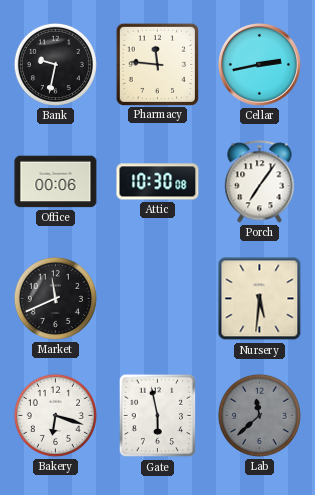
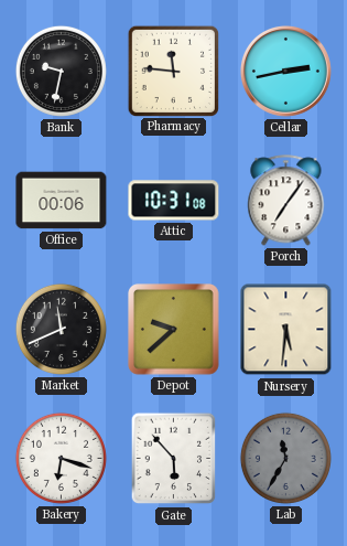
Attic: 10:30 -> 10:31
Depot: none -> 9:38
Gate: 5:58 -> 5:53
Lab: 11:38 -> 11:35
